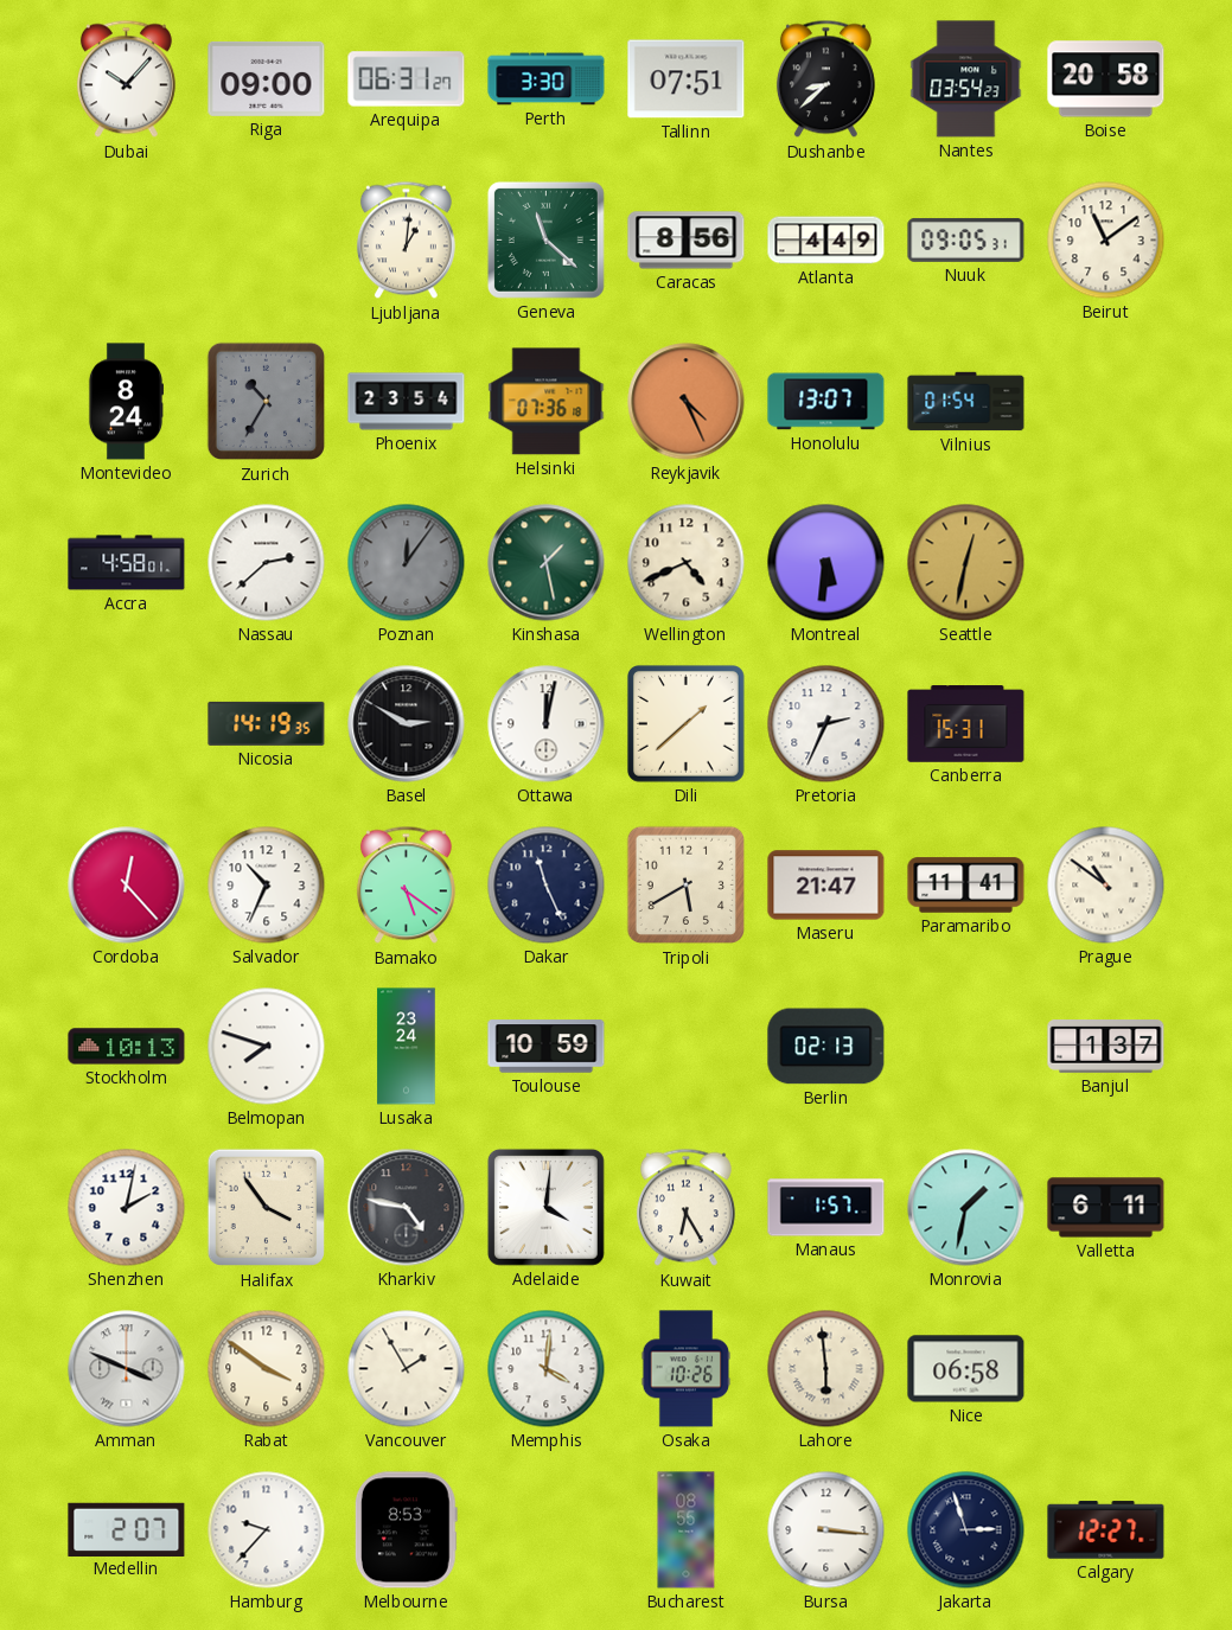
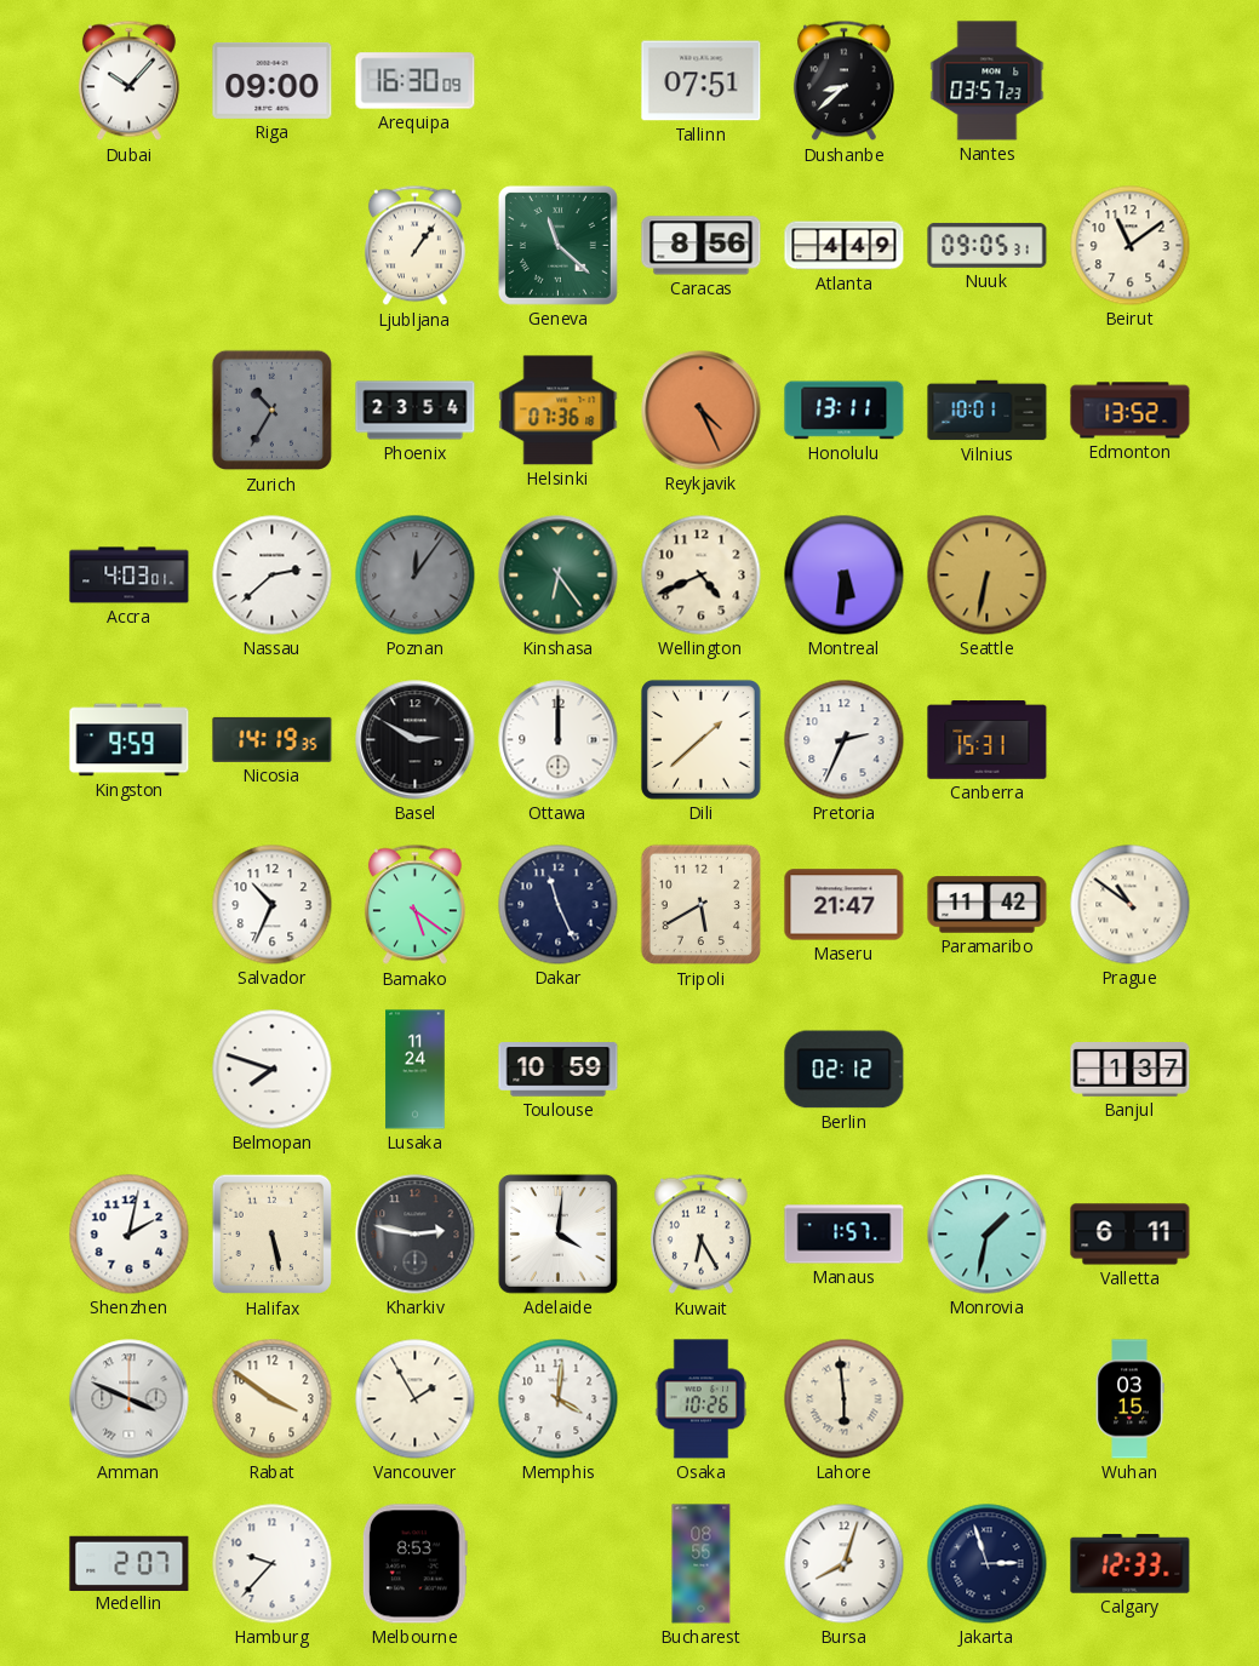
Arequipa: 06:31 -> 16:30
Perth: 3:30 -> none
Nantes: 03:54 -> 03:57
Boise: 20:58 -> none
Ljubljana: 1:01 -> 1:06
Montevideo: 8:24 -> none
Honolulu: 13:07 -> 13:11
Vilnius: 01:54 -> 10:01
Edmonton: none -> 13:52
Accra: 4:58 -> 4:03
Kinshasa: 1:28 -> 6:24
Seattle: 12:32 -> 6:32
Kingston: none -> 9:59
Ottawa: 12:02 -> 12:00
Cordoba: 12:23 -> none
Paramaribo: 11:41 -> 11:42
Stockholm: 10:13 -> none
Lusaka: 23:24 -> 11:24
Berlin: 02:13 -> 02:12
Halifax: 3:54 -> 5:28
Kharkiv: 4:47 -> 2:47
Nice: 06:58 -> none
Wuhan: none -> 03:15
Bursa: 3:16 -> 8:03
Calgary: 12:27 -> 12:33
